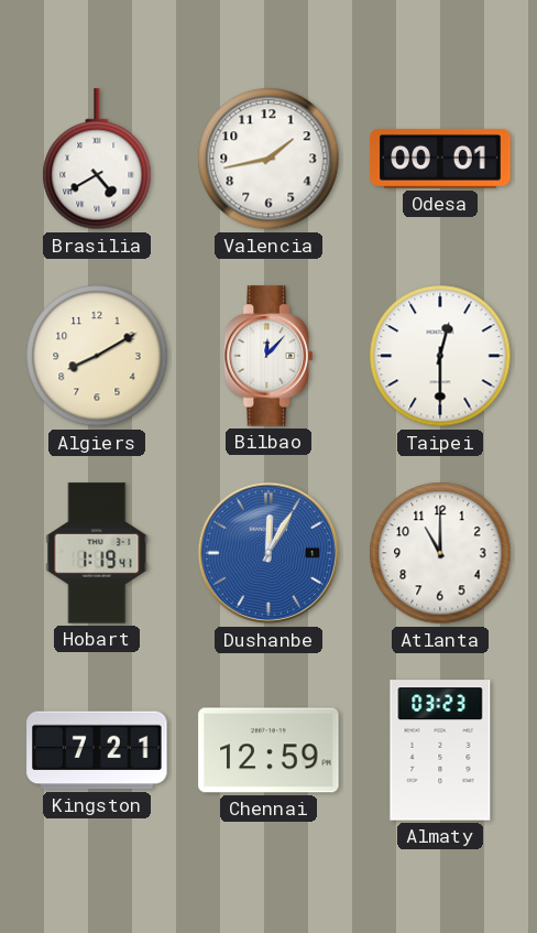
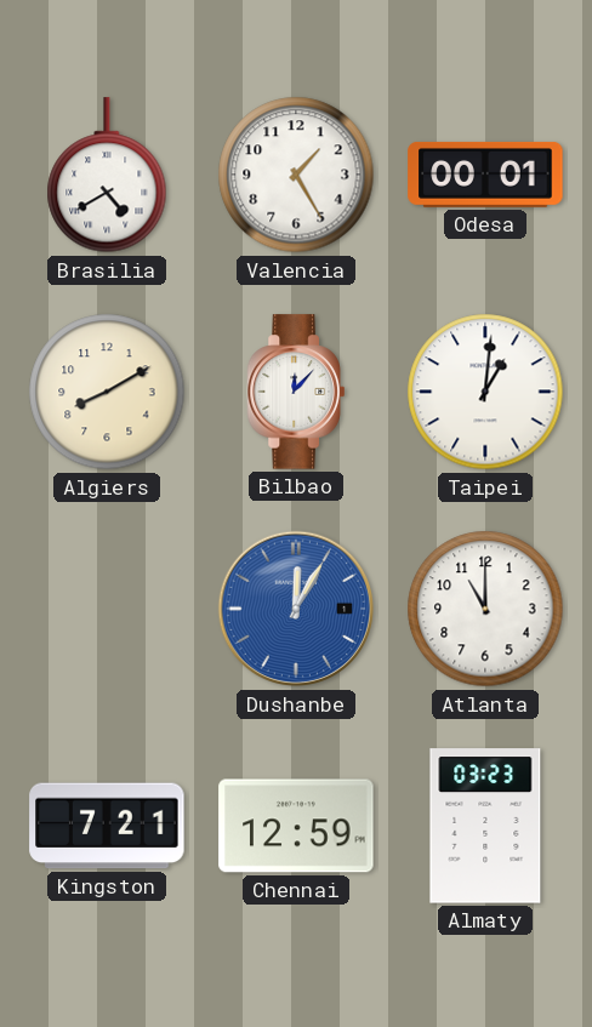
Valencia: 1:43 -> 1:25
Taipei: 12:30 -> 1:01
Hobart: 1:19 -> none
